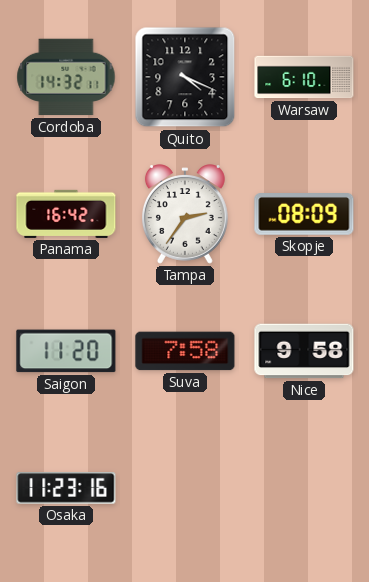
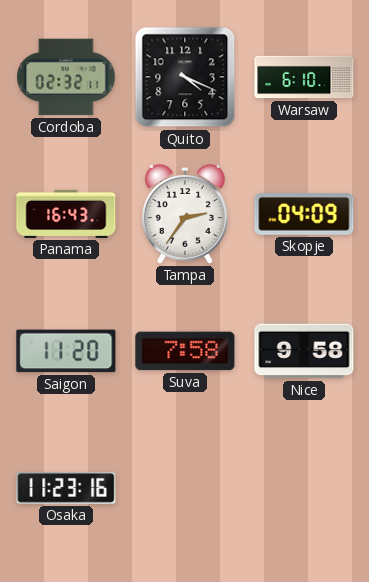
Cordoba: 14:32 -> 02:32
Panama: 16:42 -> 16:43
Skopje: 08:09 -> 04:09
